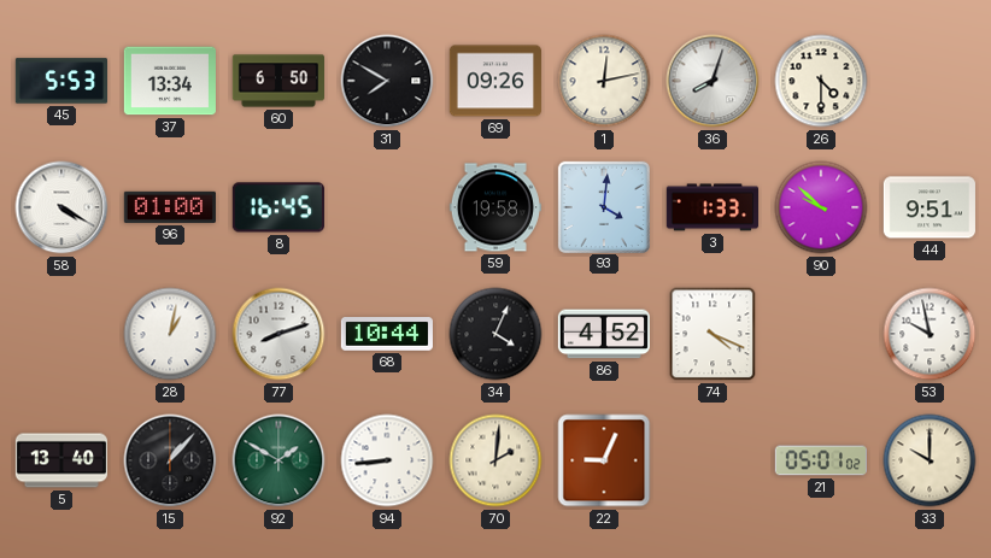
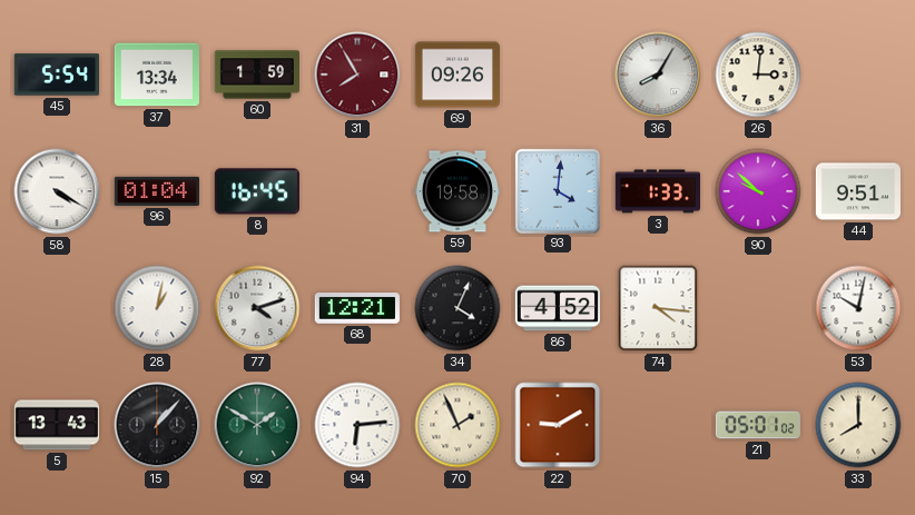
45: 5:53 -> 5:54
60: 6:50 -> 1:59
31: 7:50 -> 7:55
31 dial: black -> burgundy
1: 12:13 -> none
36: 8:03 -> 8:05
26: 4:30 -> 3:01
96: 01:00 -> 01:04
77: 8:12 -> 4:12
68: 10:44 -> 12:21
74: 4:19 -> 4:16
53: 9:58 -> 10:02
5: 13:40 -> 13:43
94: 8:44 -> 6:14
70: 2:01 -> 1:56
22: 9:04 -> 9:10
33: 10:00 -> 8:00
